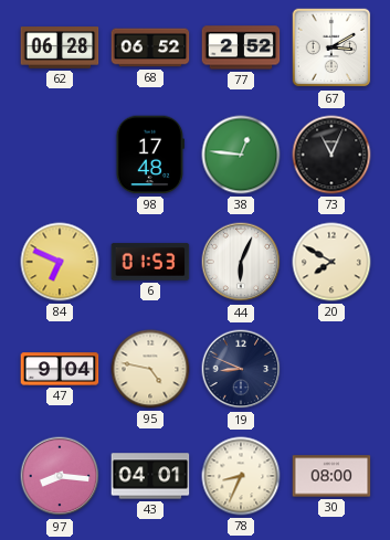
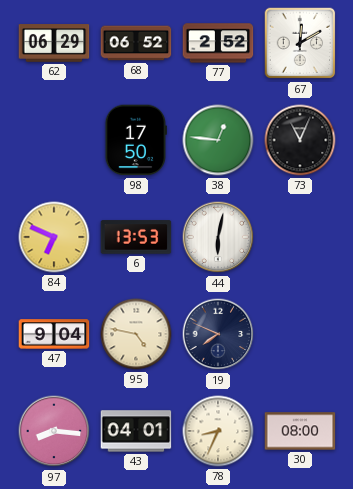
62: 06:28 -> 06:29
67: 3:10 -> 12:10
98: 17:48 -> 17:50
6: 01:53 -> 13:53
44: 6:04 -> 6:02
20: 7:50 -> none
19: 8:49 -> 7:49
